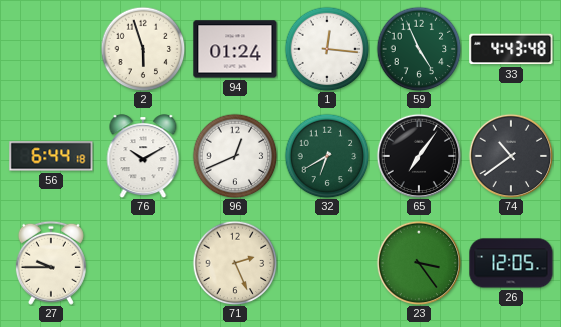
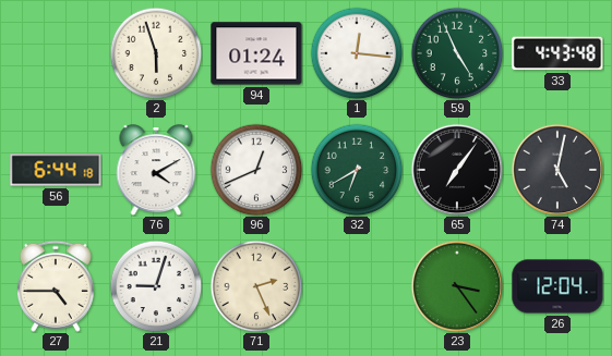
76: 10:10 -> 4:10
74: 10:39 -> 5:02
27: 9:45 -> 4:45
21: none -> 9:03
26: 12:05 -> 12:04
